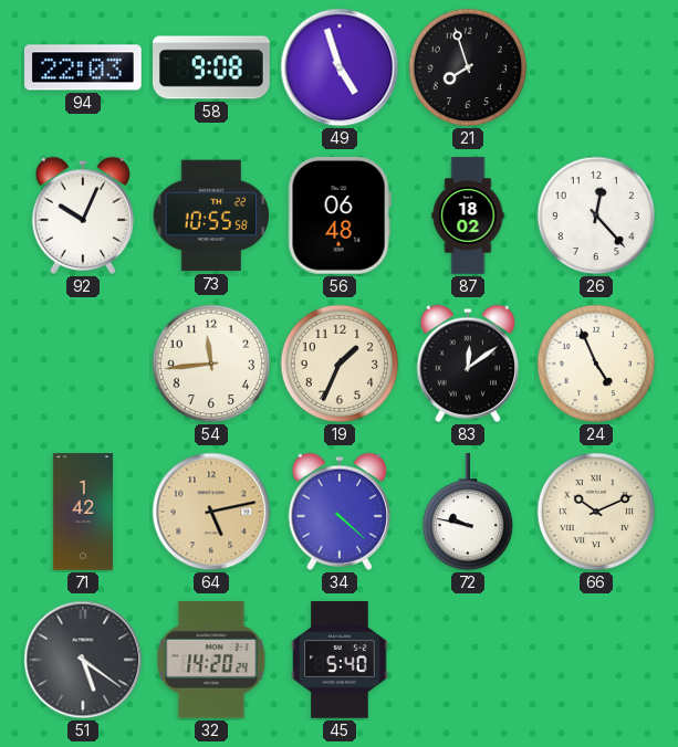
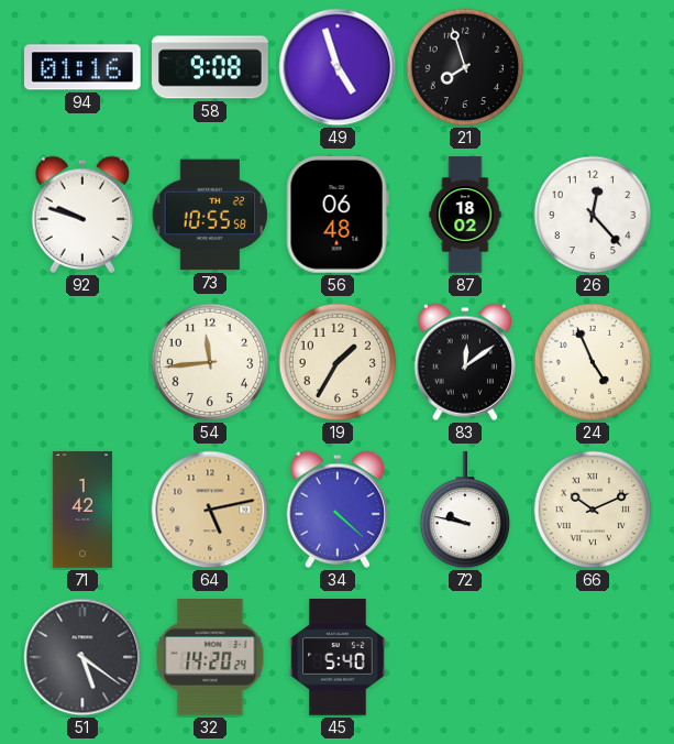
94: 22:03 -> 01:16
92: 10:04 -> 9:48
19: 1:34 -> 1:35
